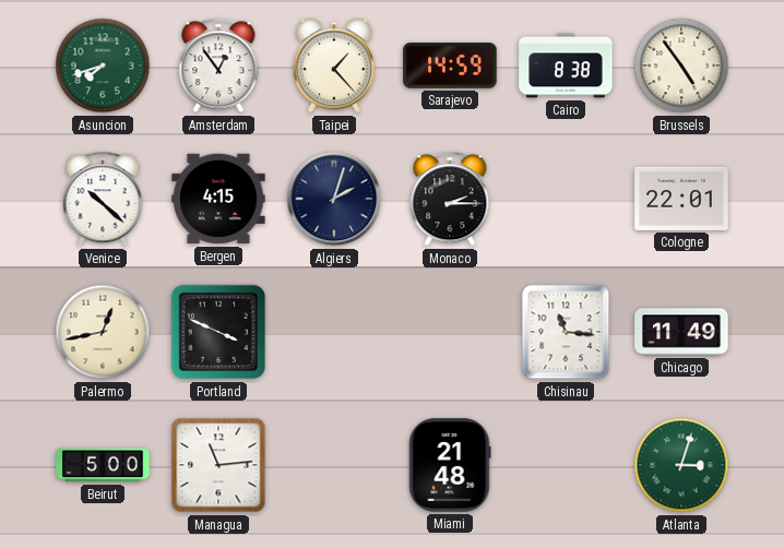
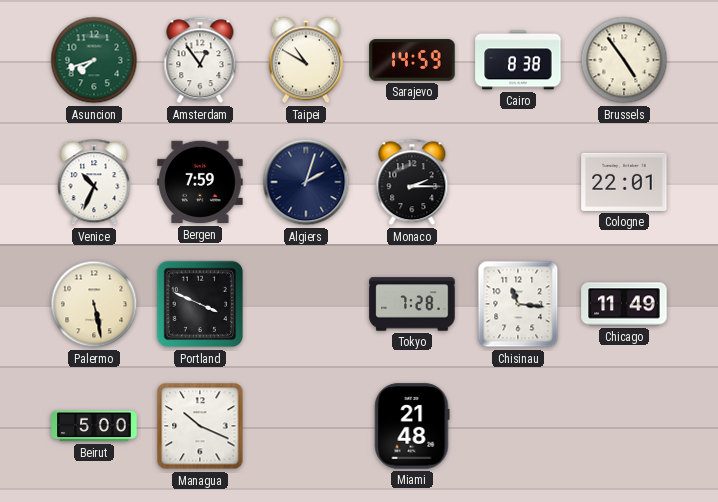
Taipei: 1:23 -> 10:50
Venice: 10:22 -> 10:34
Bergen: 4:15 -> 7:59
Palermo: 12:43 -> 5:28
Tokyo: none -> 7:28
Managua: 11:14 -> 10:19
Atlanta: 3:03 -> none
